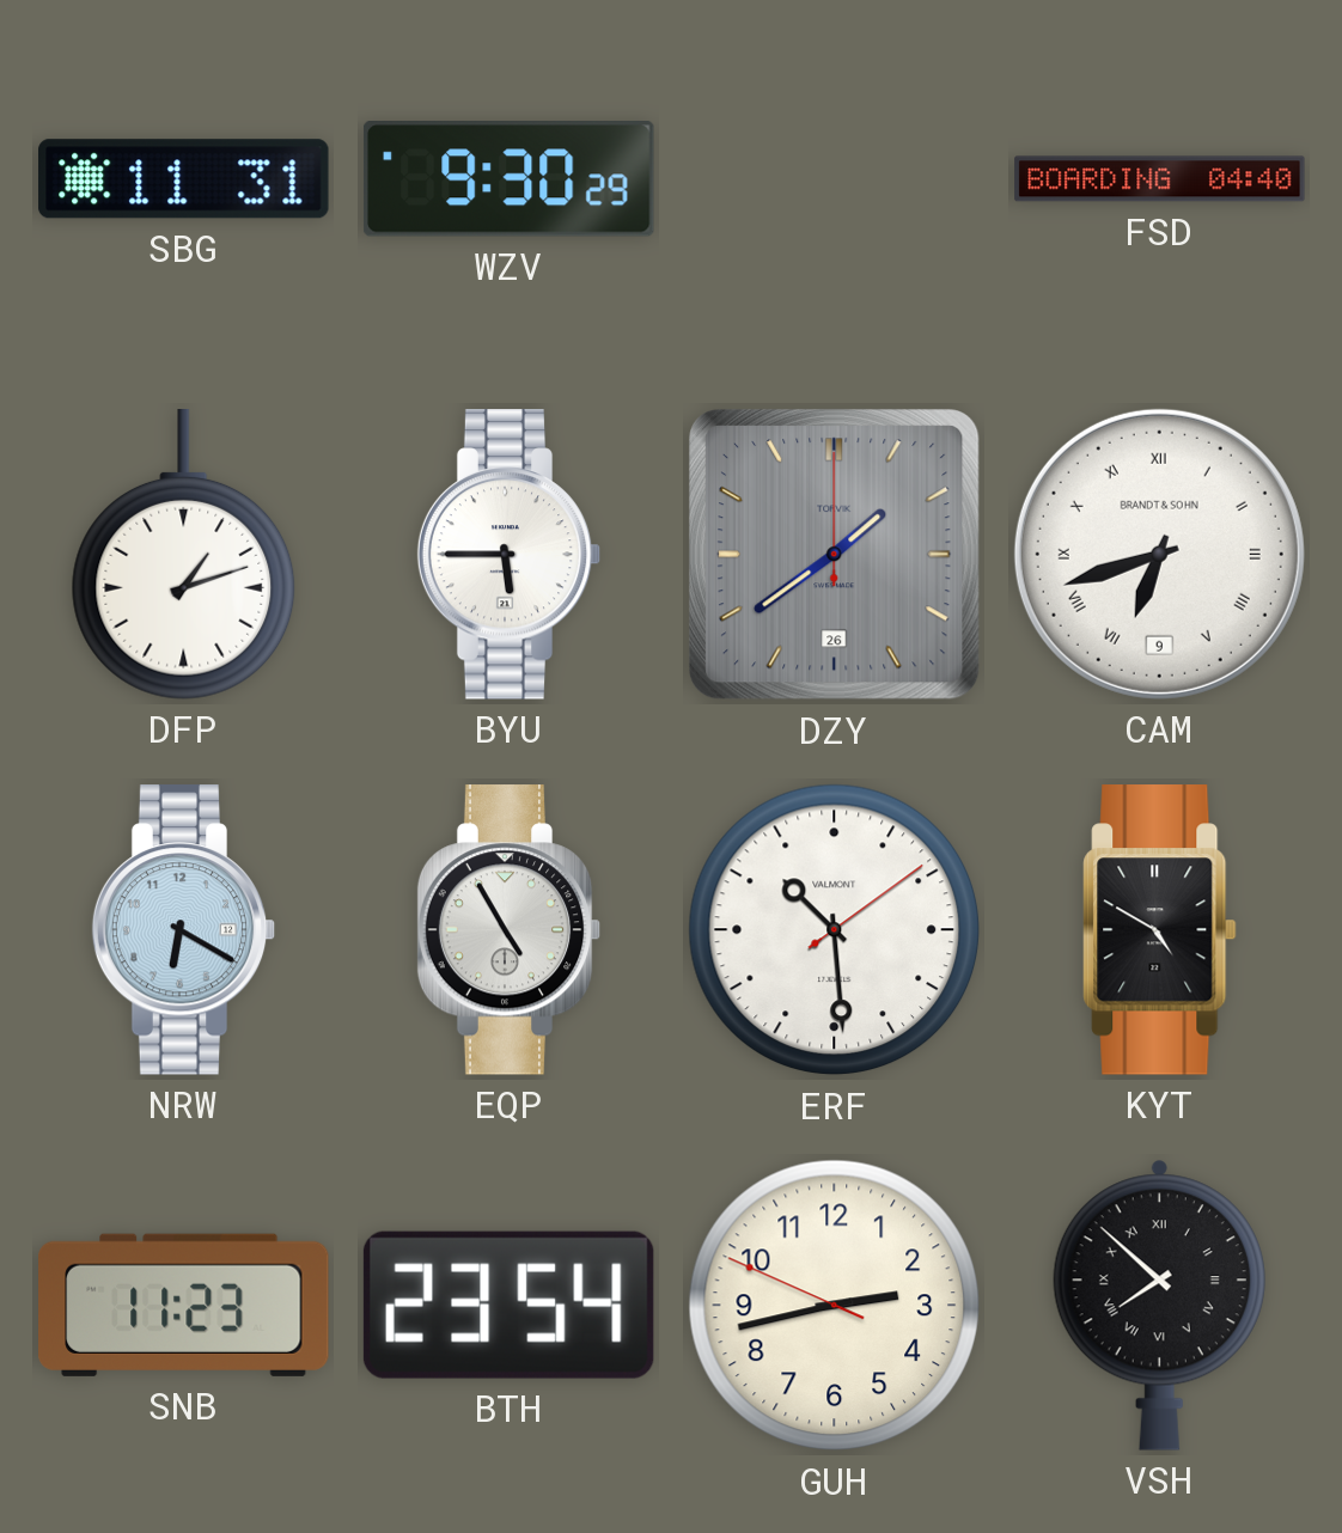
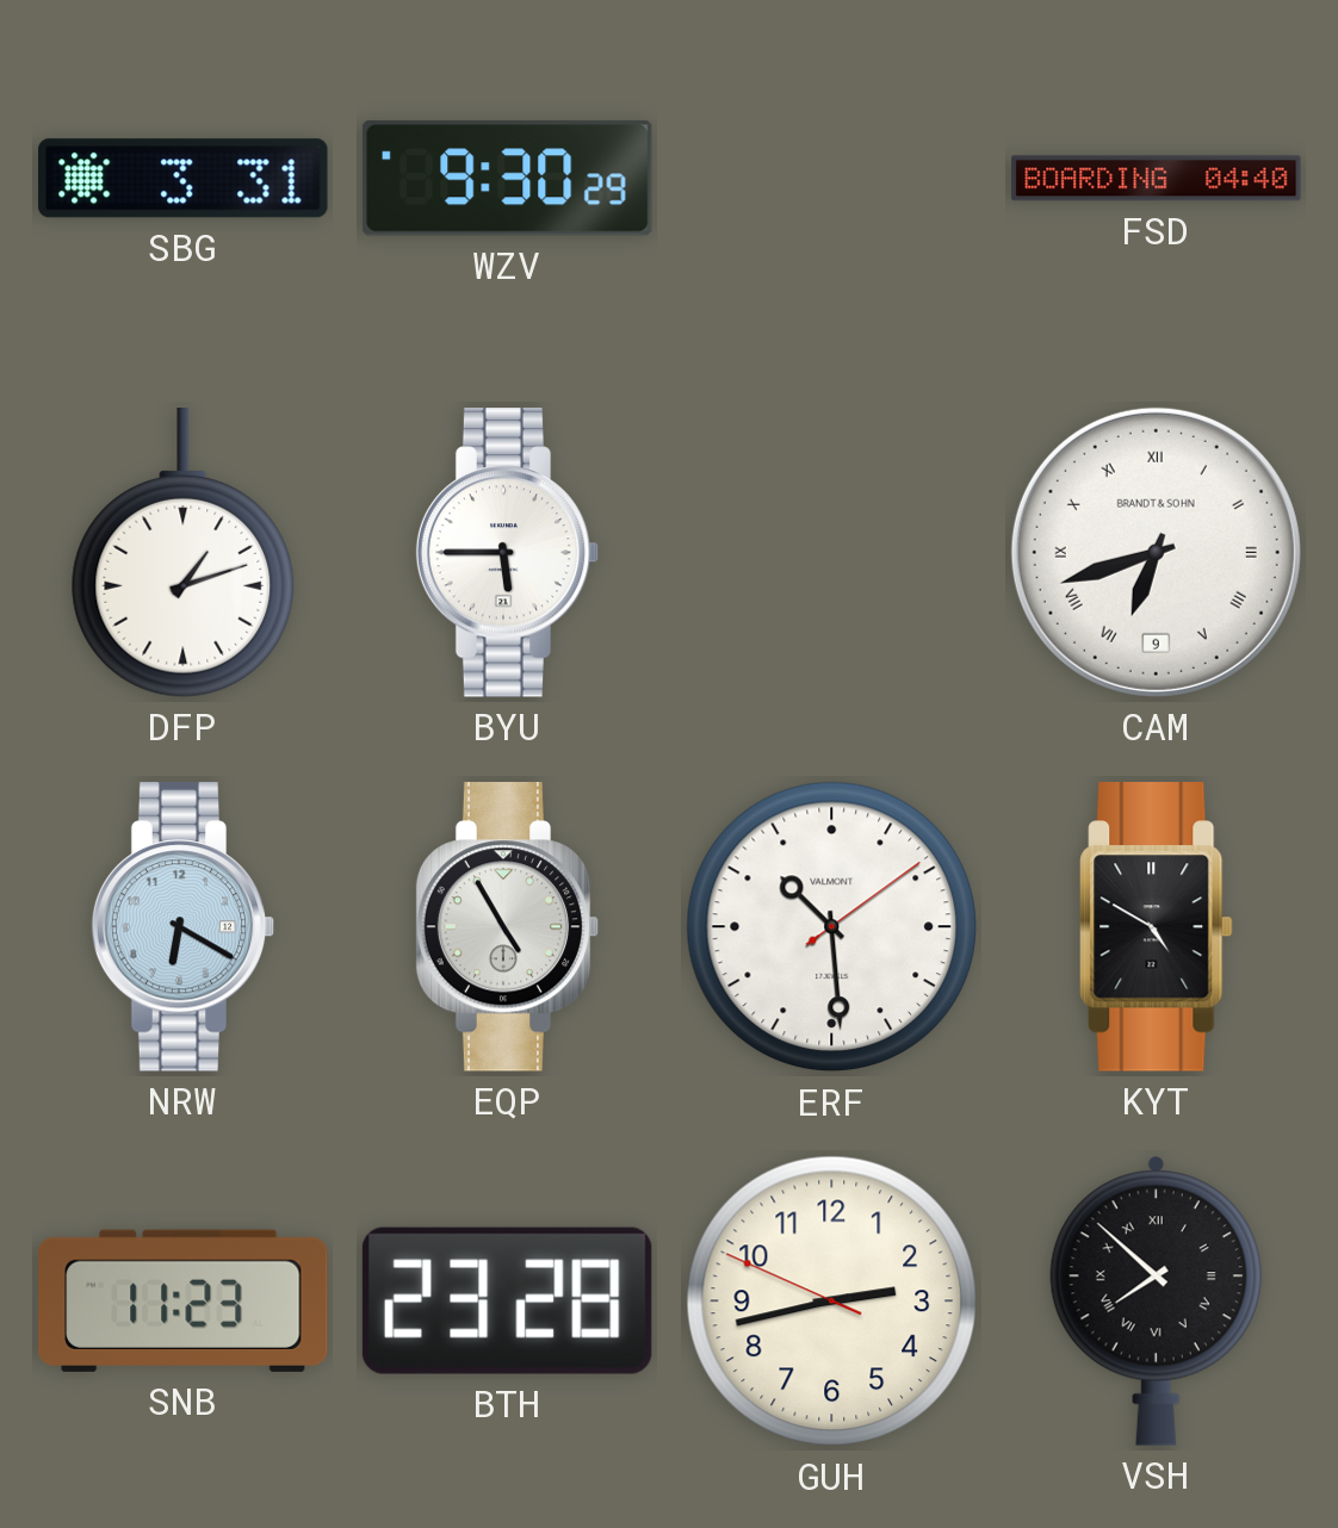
SBG: 11:31 -> 3:31
DZY: 1:39 -> none
BTH: 23:54 -> 23:28
